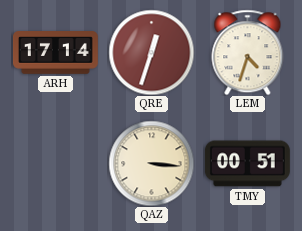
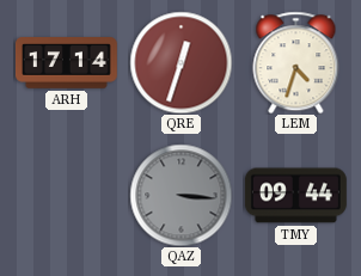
QAZ dial: cream -> grey
TMY: 00:51 -> 09:44
